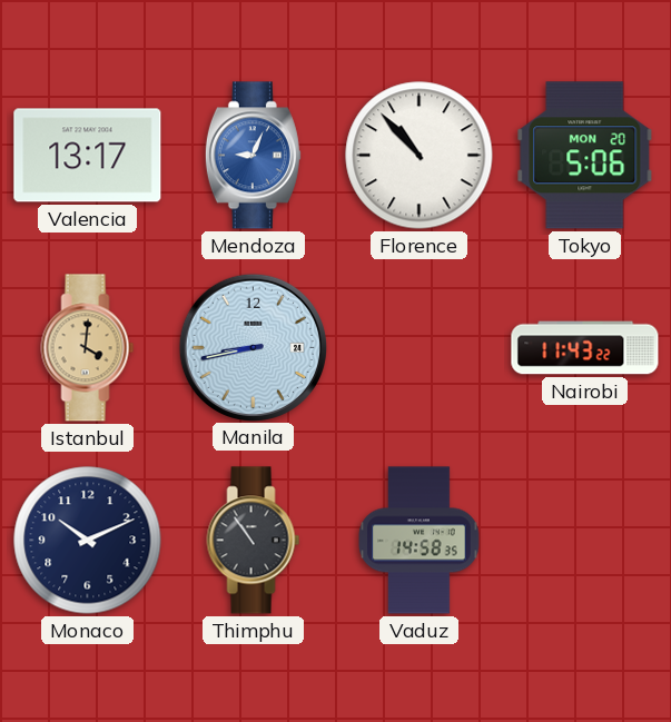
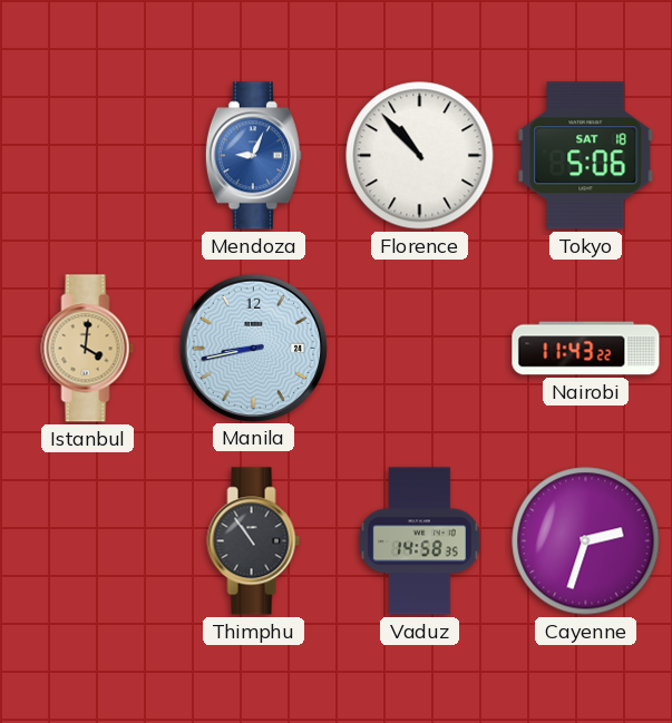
Valencia: 13:17 -> none
Tokyo date: MON 20 -> SAT 18
Monaco: 10:11 -> none
Cayenne: none -> 2:33
